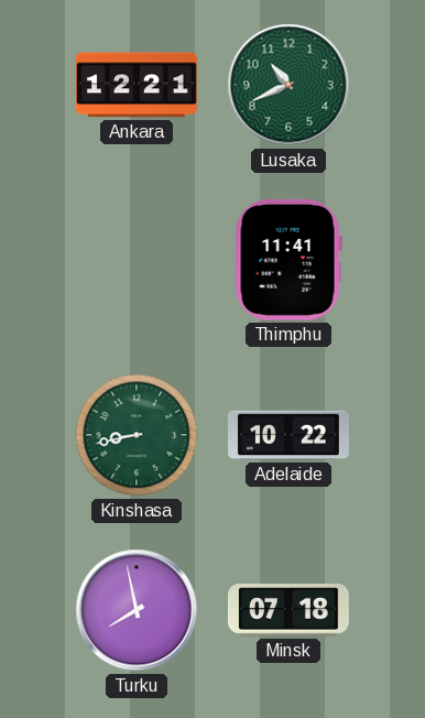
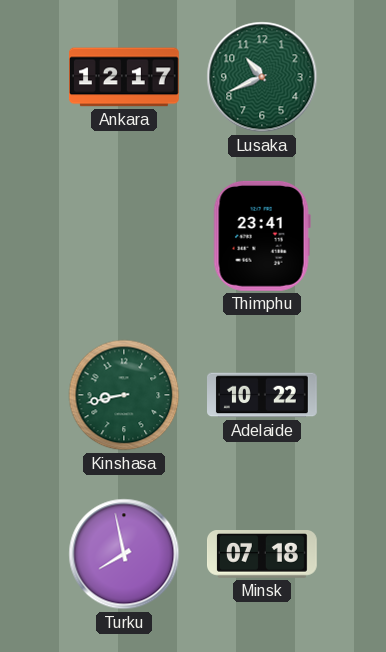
Ankara: 12:21 -> 12:17
Thimphu: 11:41 -> 23:41
